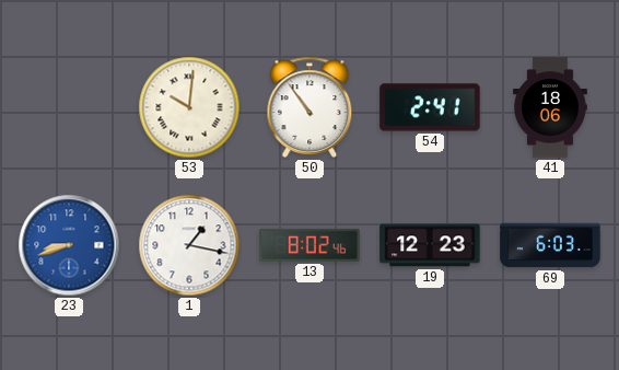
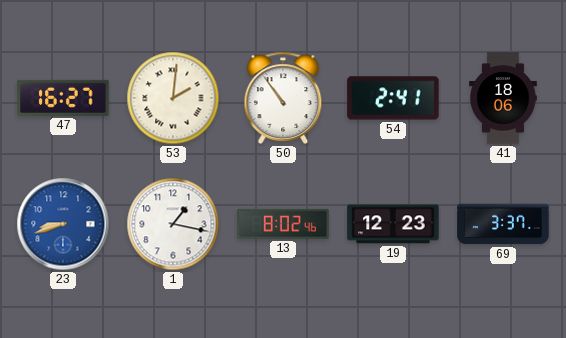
47: none -> 16:27
53: 10:01 -> 2:01
69: 6:03 -> 3:37
